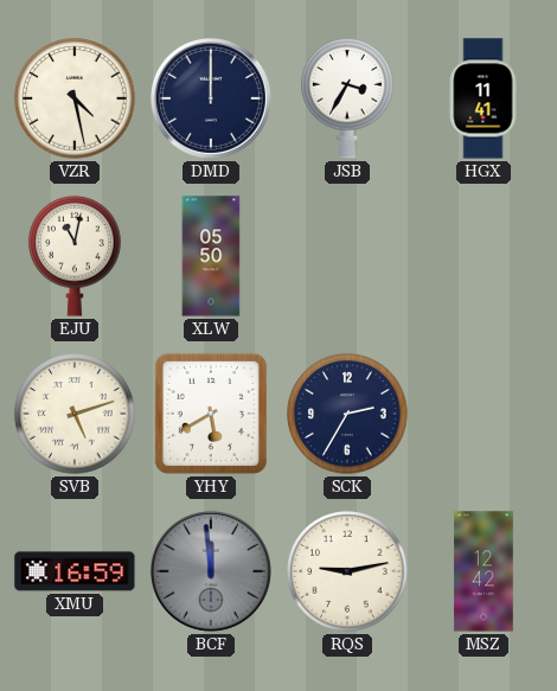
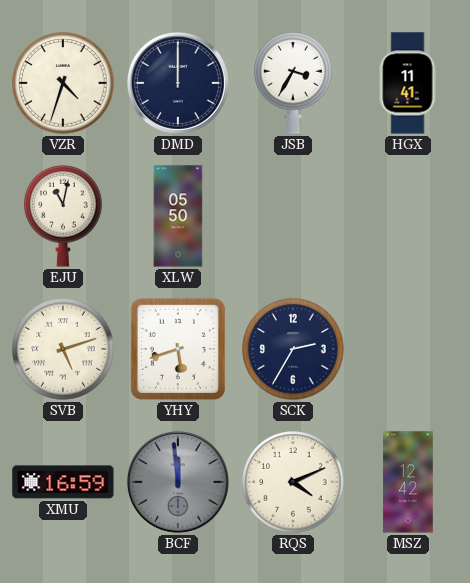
VZR: 4:28 -> 4:33
YHY: 5:40 -> 5:42
RQS: 9:13 -> 4:11
